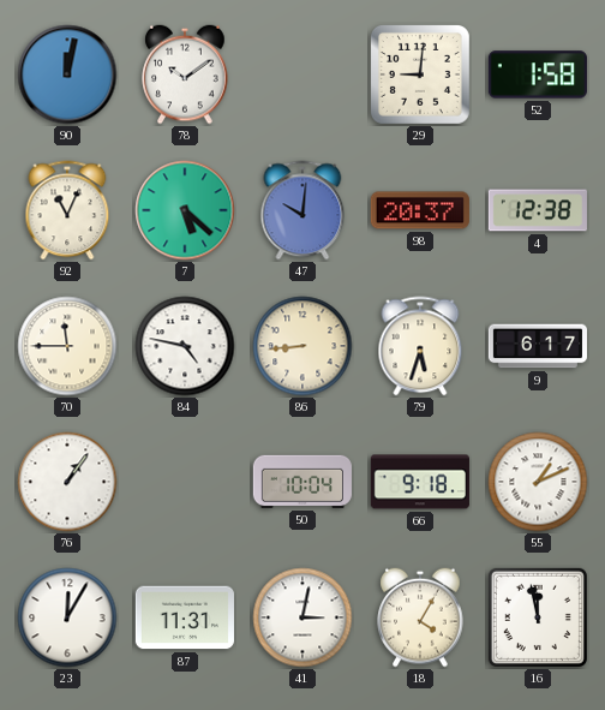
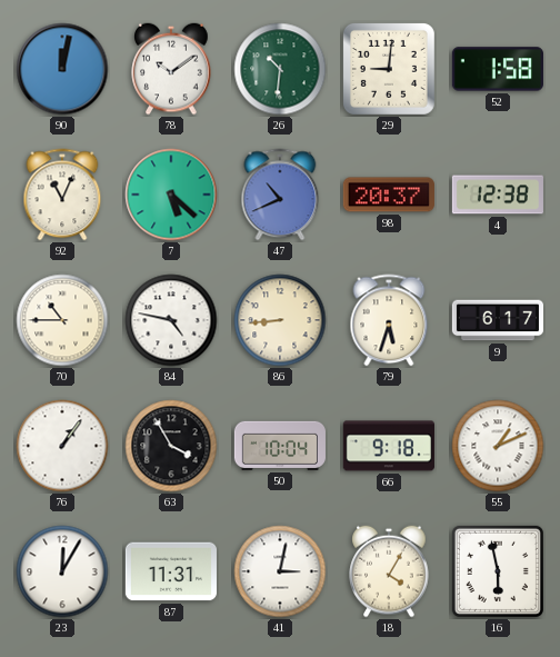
26: none -> 10:31
47: 10:01 -> 10:41
70: 11:45 -> 10:45
63: none -> 3:55
16: 11:58 -> 5:58
